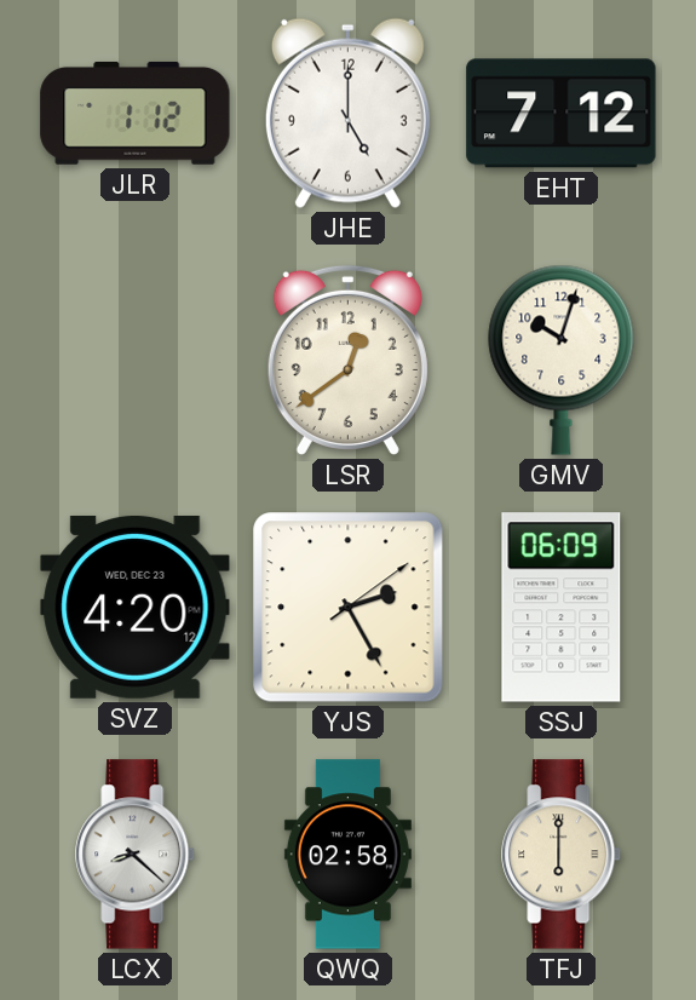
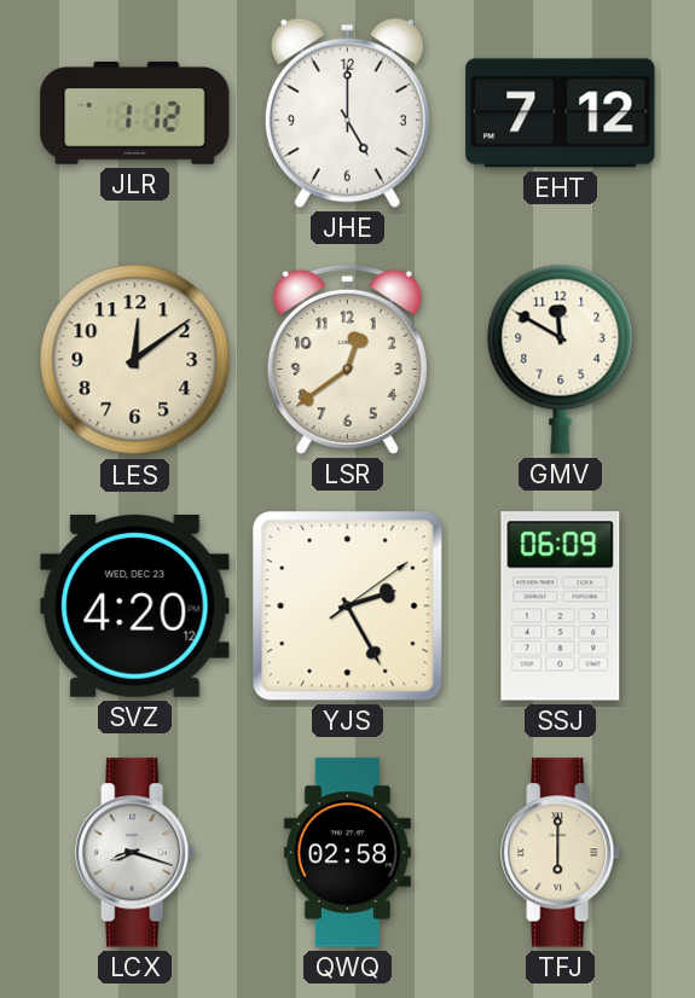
LES: none -> 12:09
GMV: 10:03 -> 11:50
LCX: 8:22 -> 8:18
